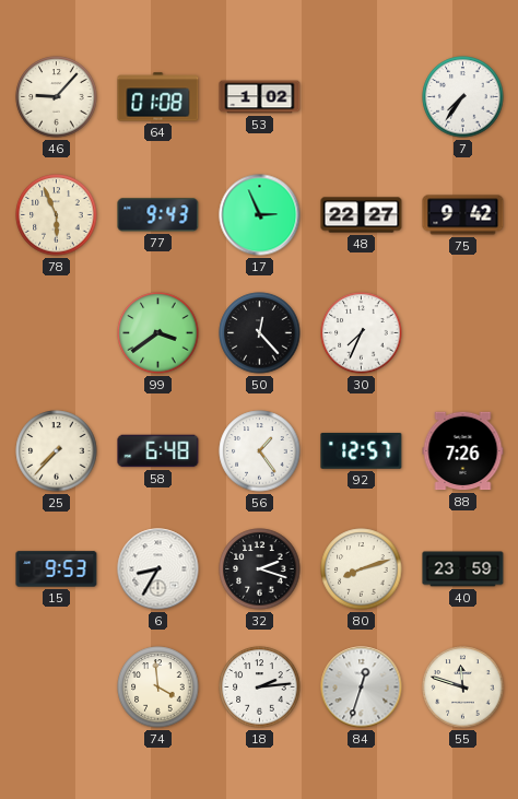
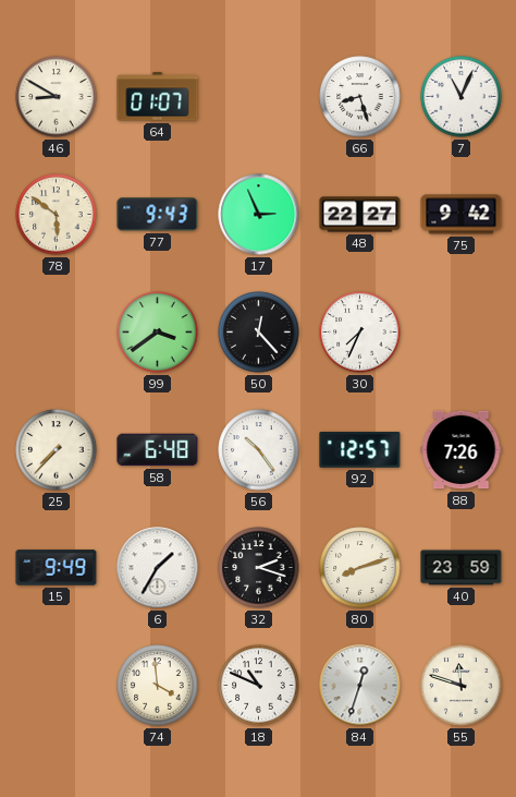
46: 9:07 -> 8:50
64: 01:08 -> 01:07
53: 1:02 -> none
66: none -> 8:27
7: 7:36 -> 11:04
78: 5:56 -> 5:51
56: 1:24 -> 10:24
15: 9:53 -> 9:49
6: 8:35 -> 1:35
18: 2:14 -> 10:49
